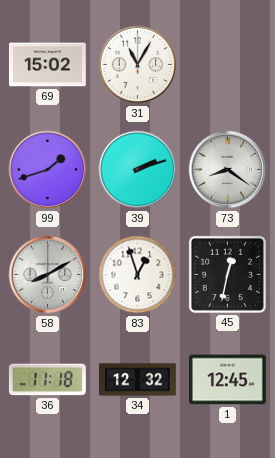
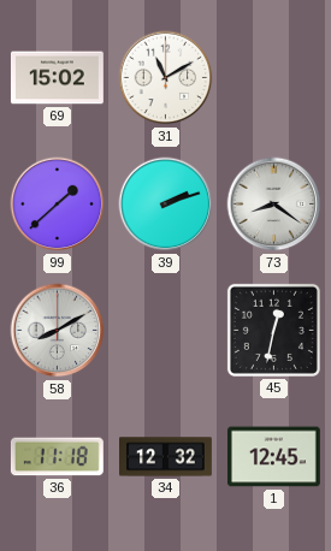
31: 11:05 -> 11:10
99: 1:42 -> 1:38
83: 12:57 -> none
